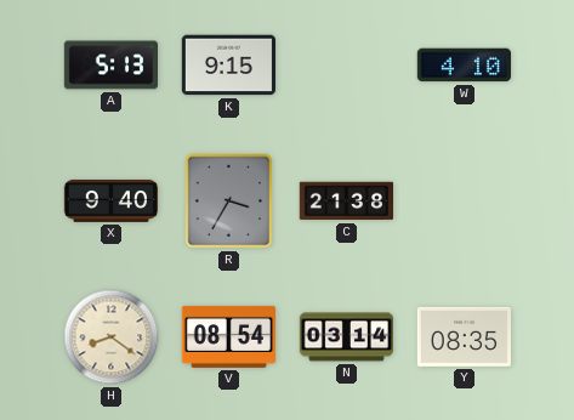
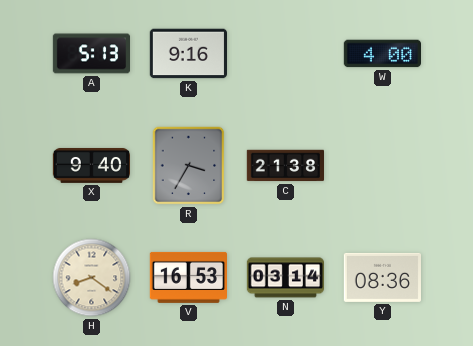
K: 9:15 -> 9:16
W: 4:10 -> 4:00
V: 08:54 -> 16:53
Y: 08:35 -> 08:36
